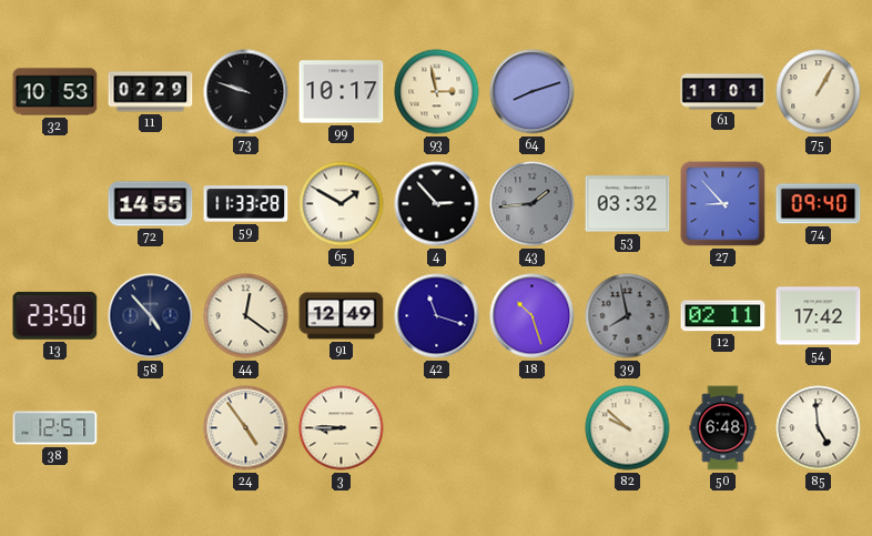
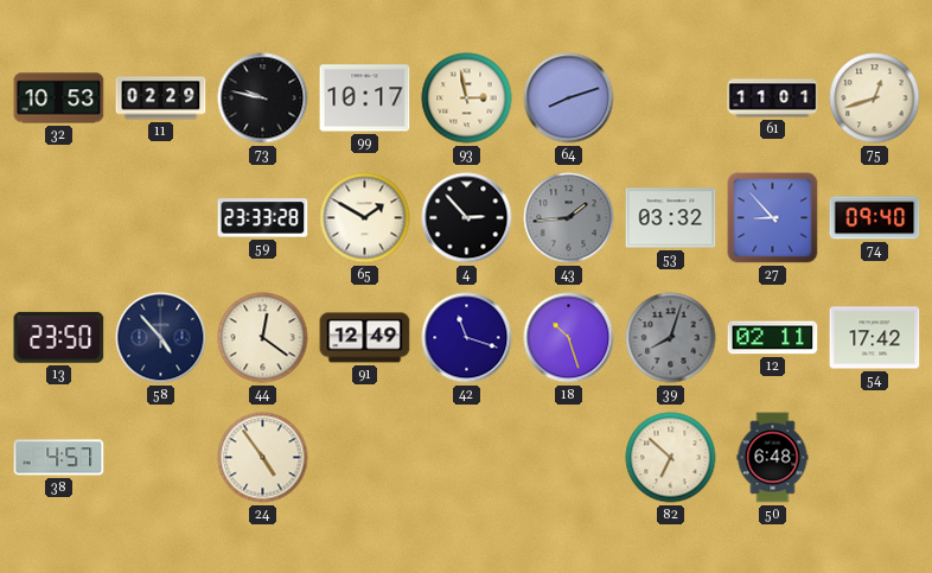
73: 9:48 -> 9:47
75: 1:05 -> 12:42
72: 14:55 -> none
59: 11:33 -> 23:33
39: 7:58 -> 8:03
38: 12:57 -> 4:57
3: 8:45 -> none
82: 9:52 -> 6:52
85: 4:59 -> none
